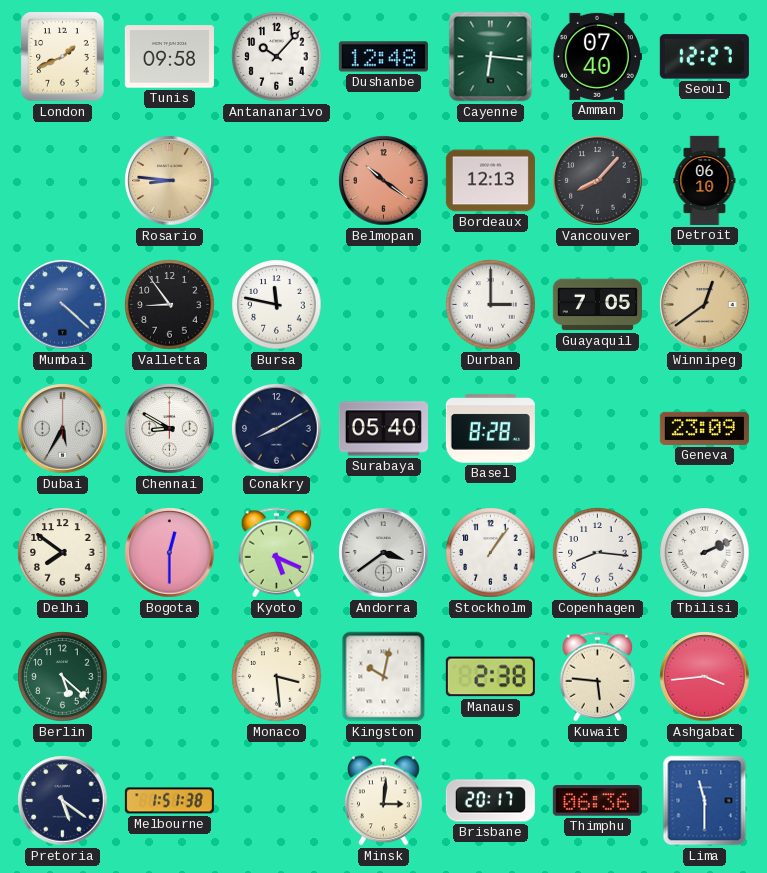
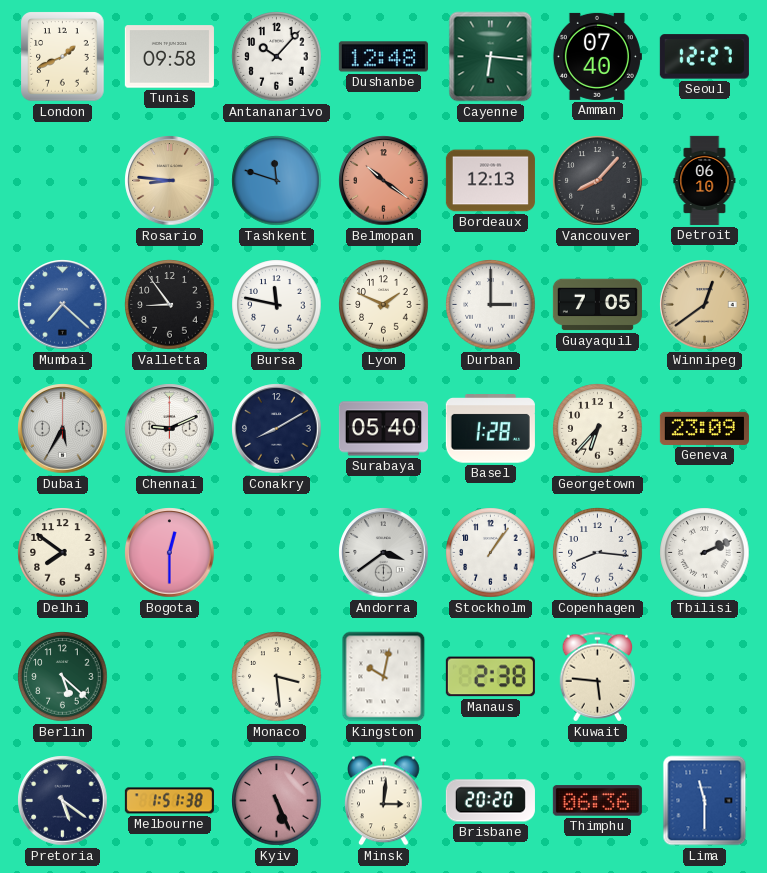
Tashkent: none -> 11:48
Mumbai: 4:22 -> 7:22
Lyon: none -> 1:49
Chennai: 8:50 -> 9:11
Basel: 8:28 -> 1:28
Georgetown: none -> 6:37
Kyoto: 5:19 -> none
Ashgabat: 3:44 -> none
Kyiv: none -> 5:26
Brisbane: 20:17 -> 20:20
